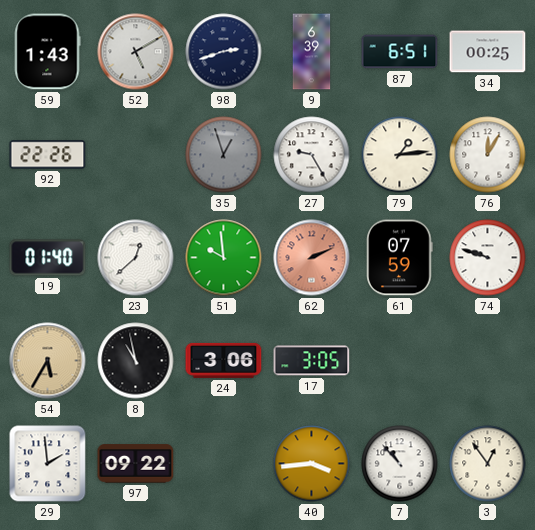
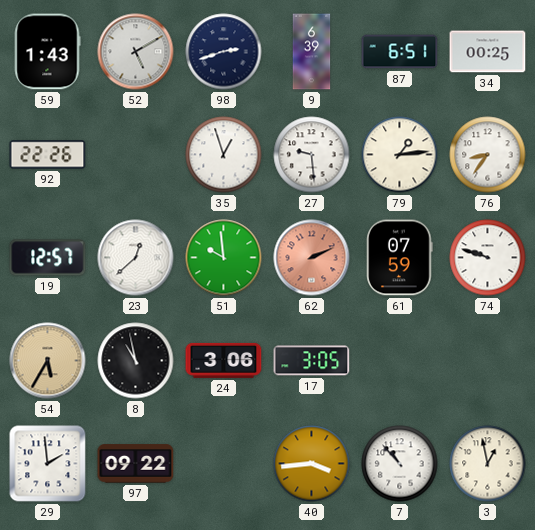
35 dial: grey -> white
27: 9:25 -> 9:29
76: 12:05 -> 8:36
19: 01:40 -> 12:57
3: 12:54 -> 12:58
